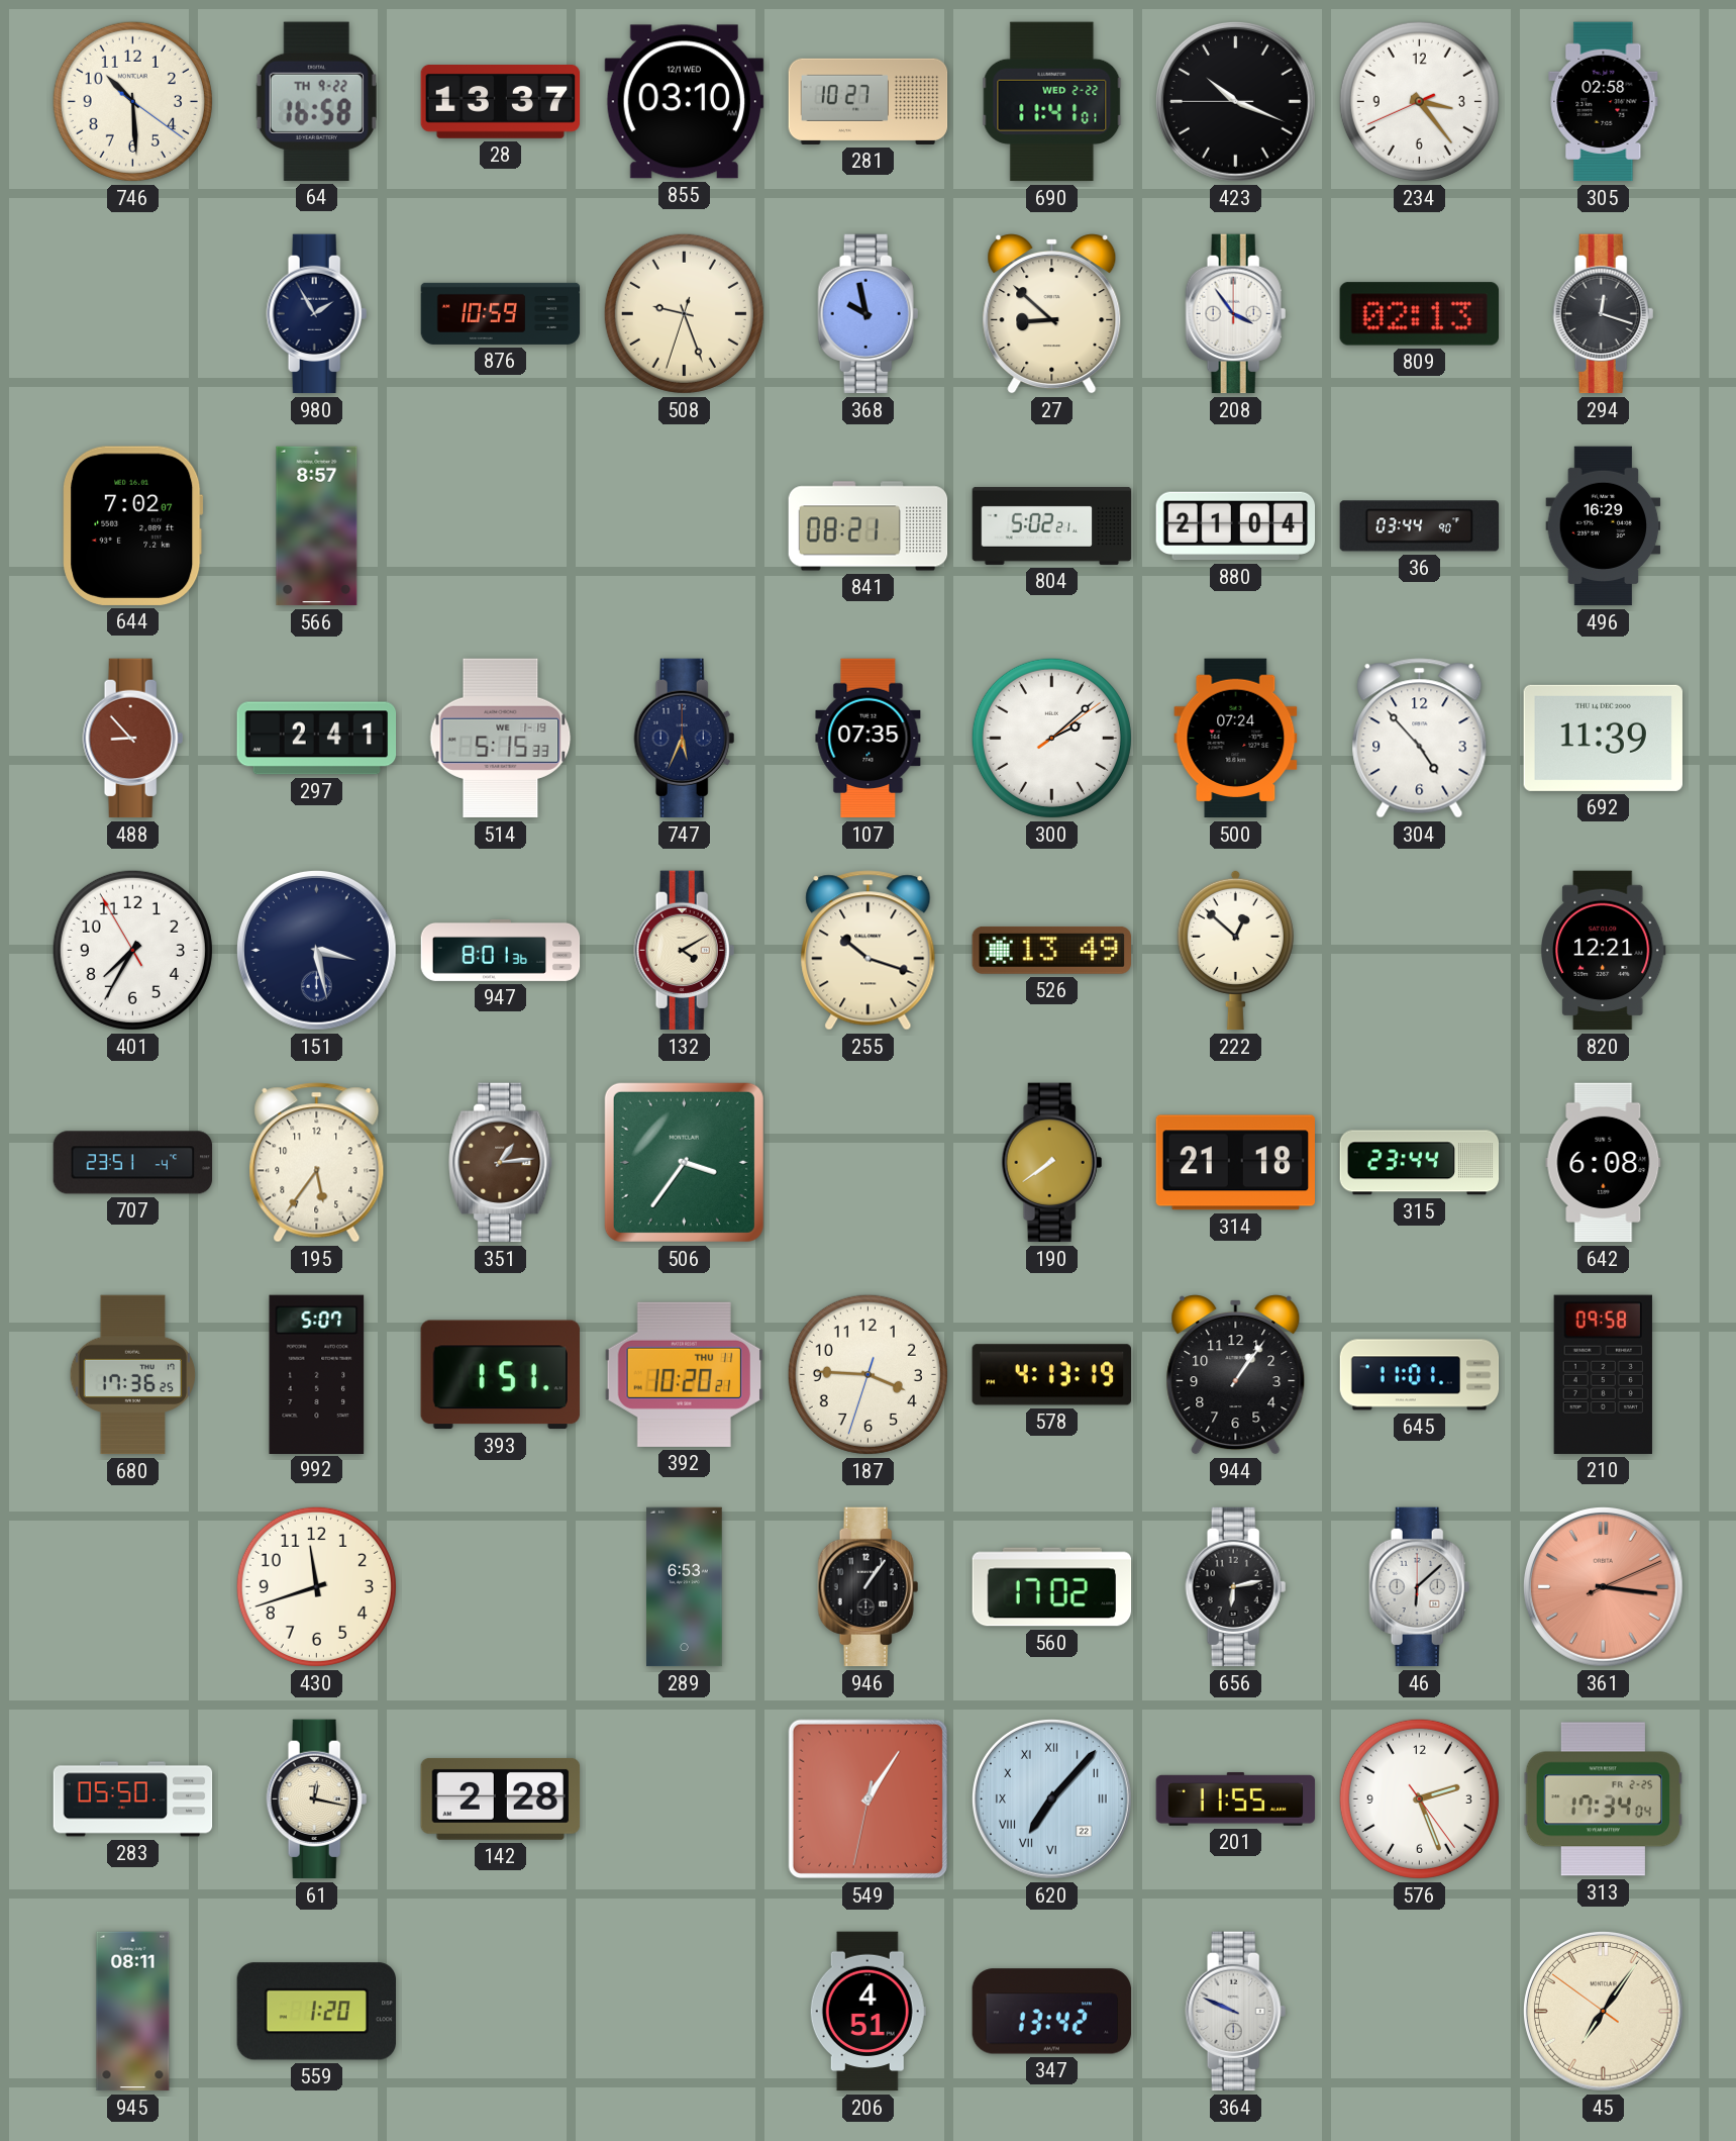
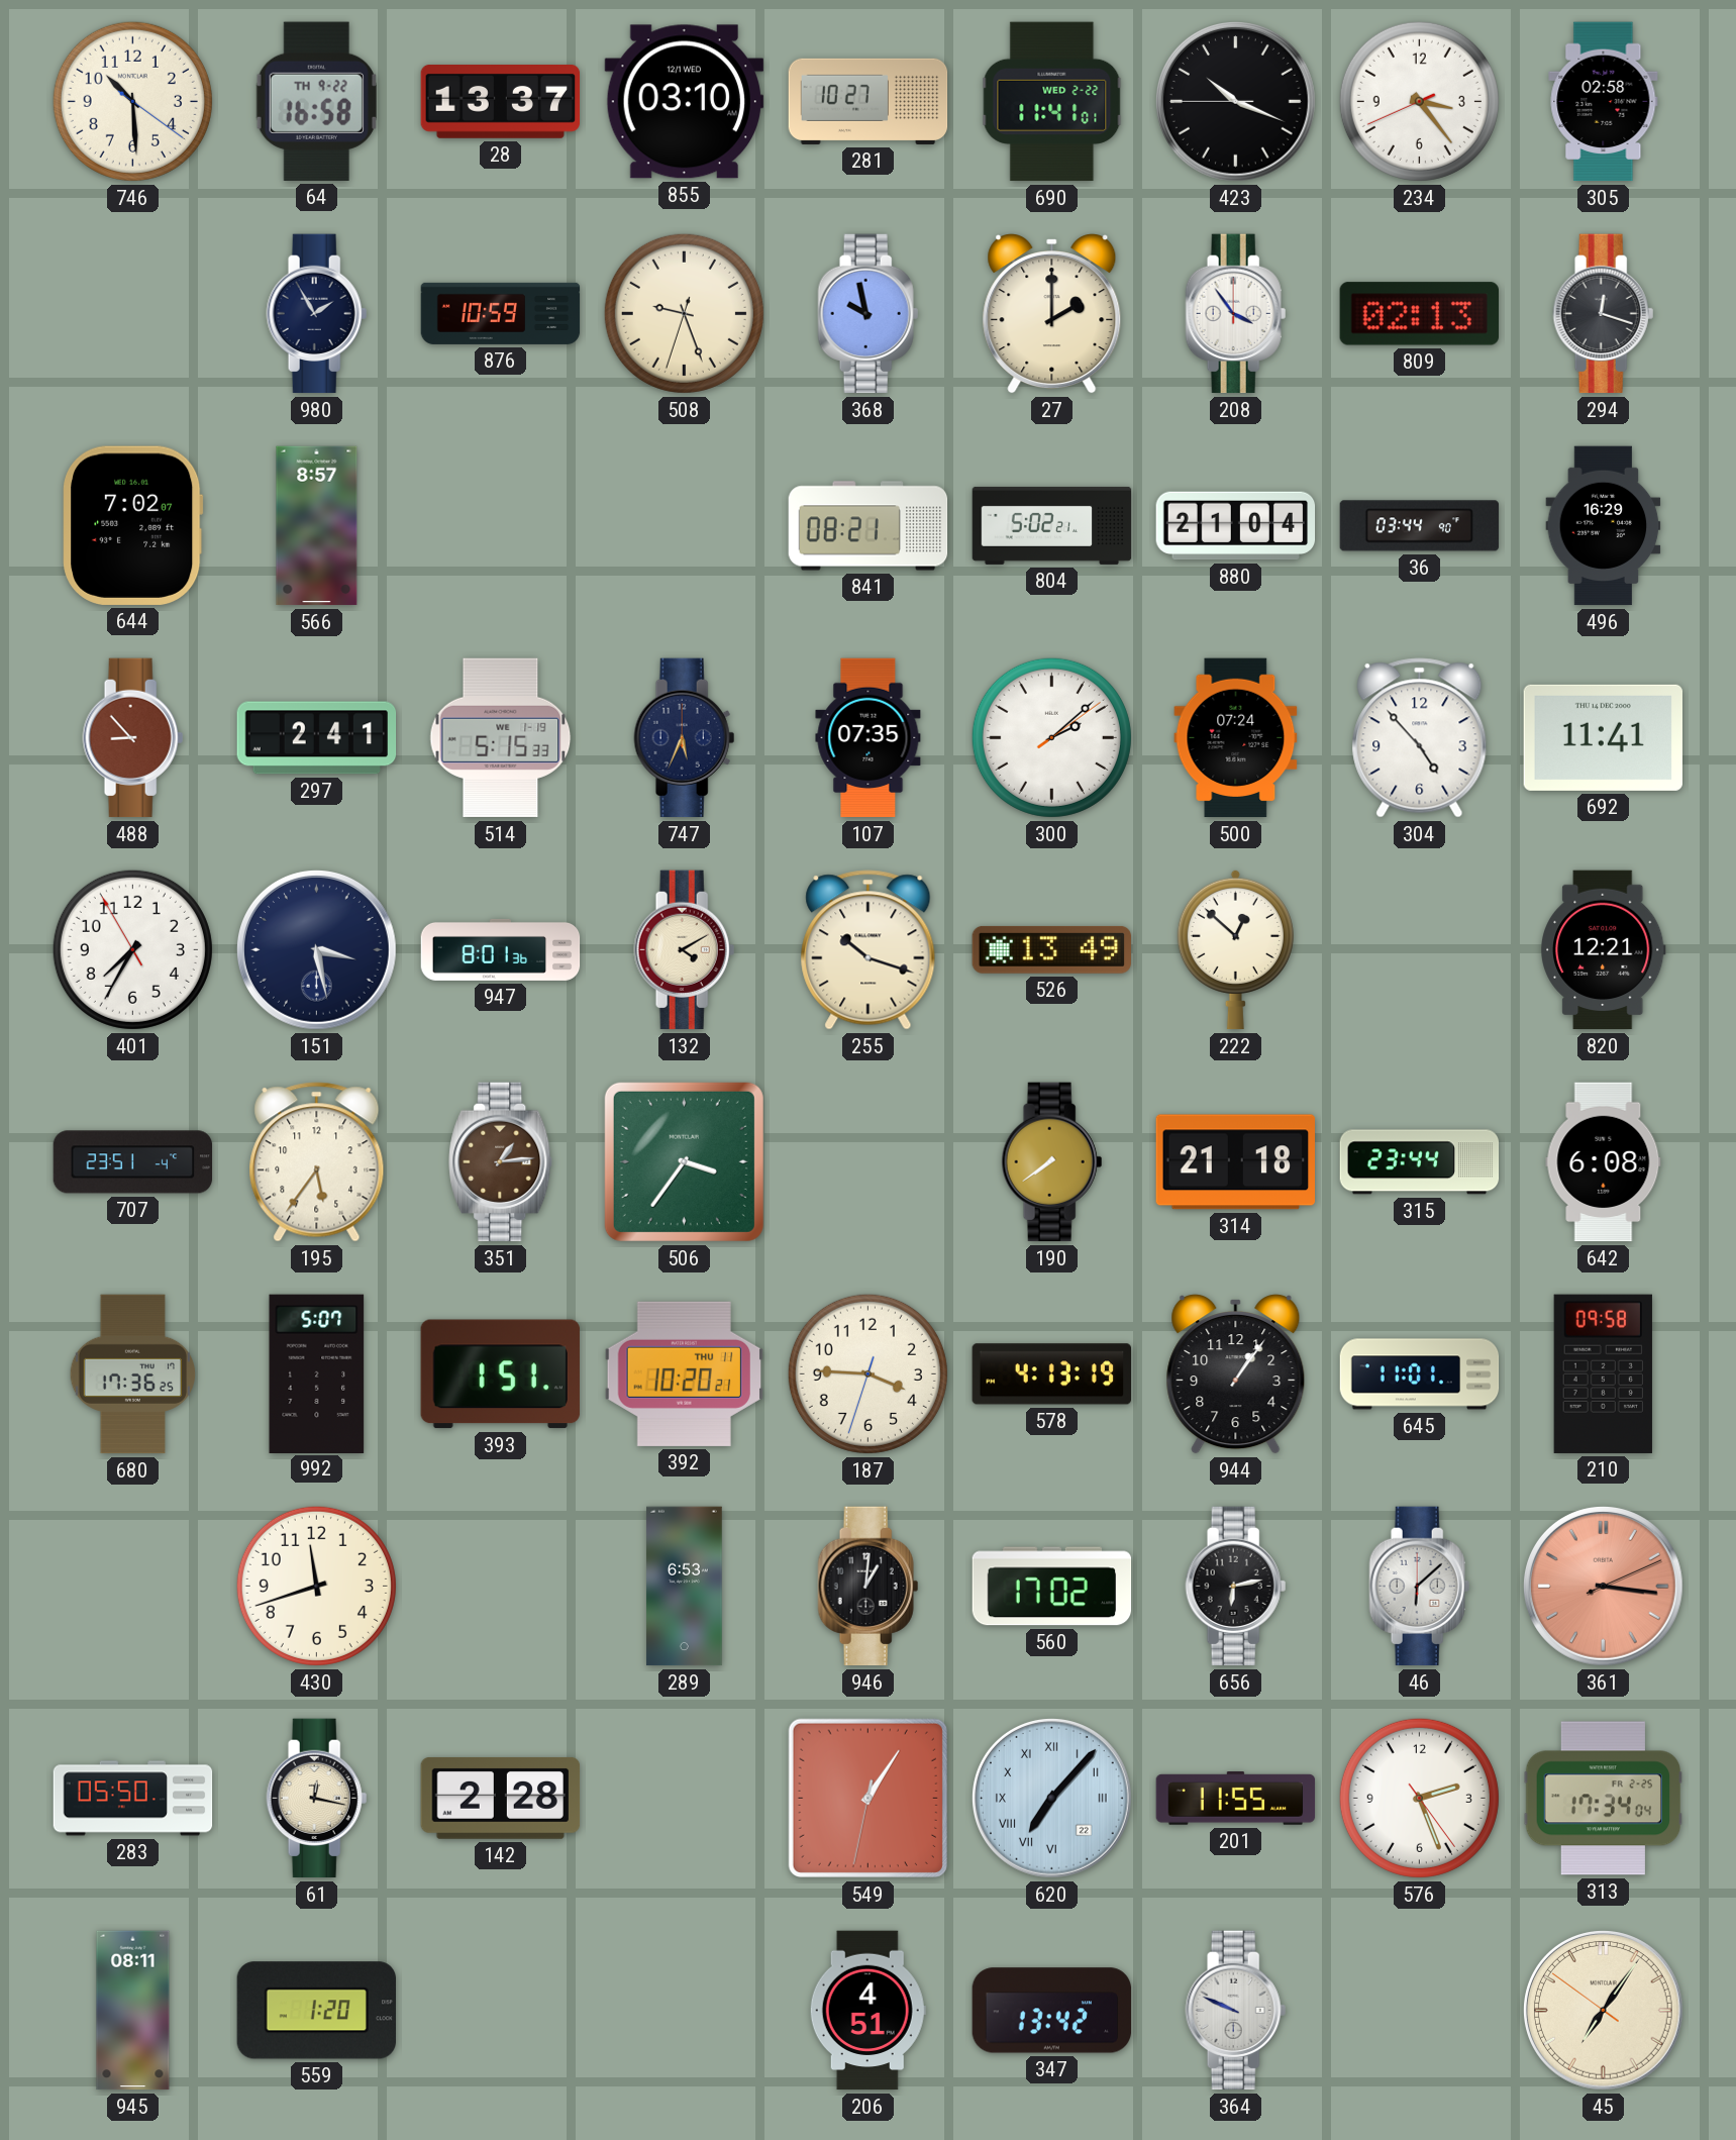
27: 8:52 -> 2:00
692: 11:39 -> 11:41
946: 1:06 -> 1:01
